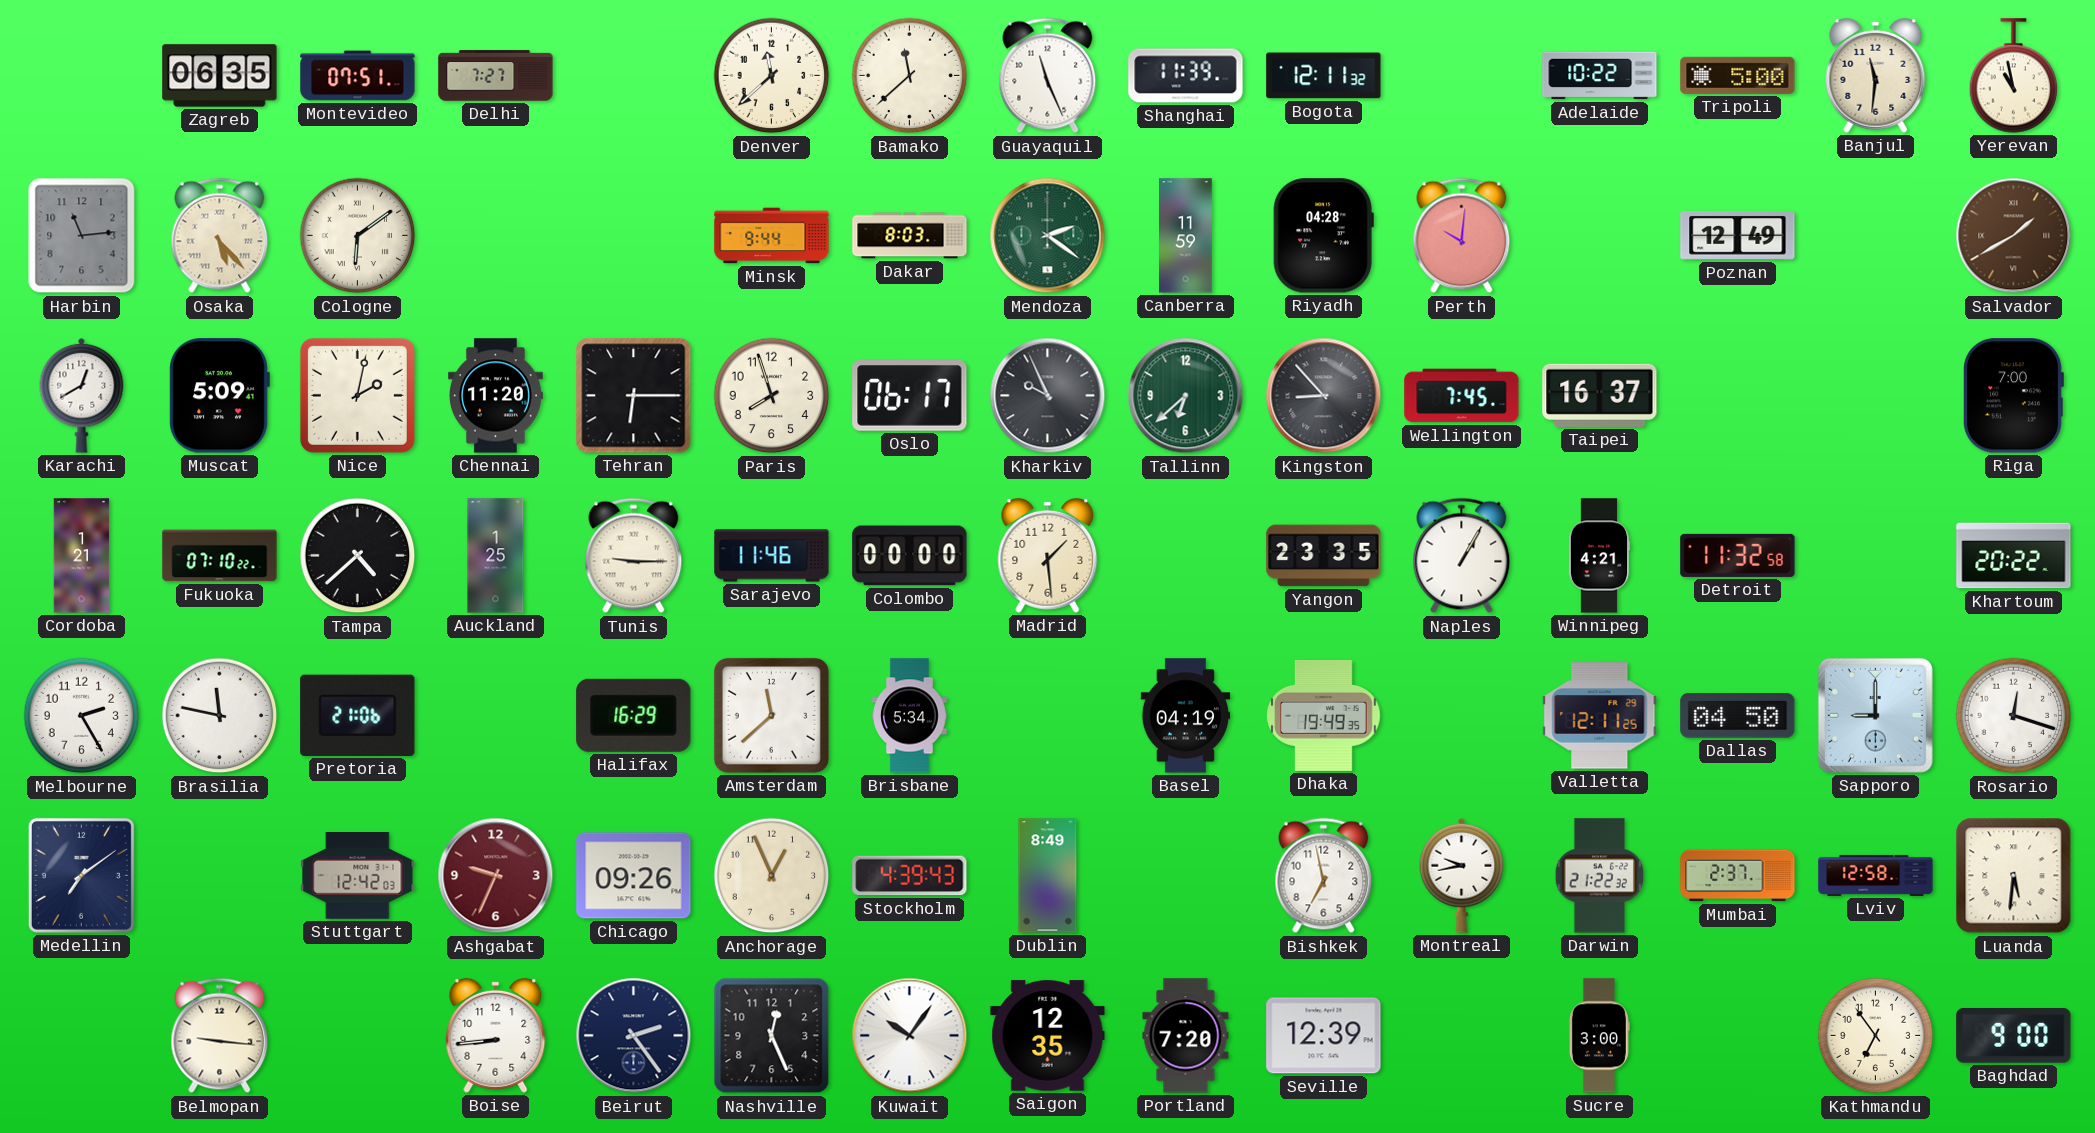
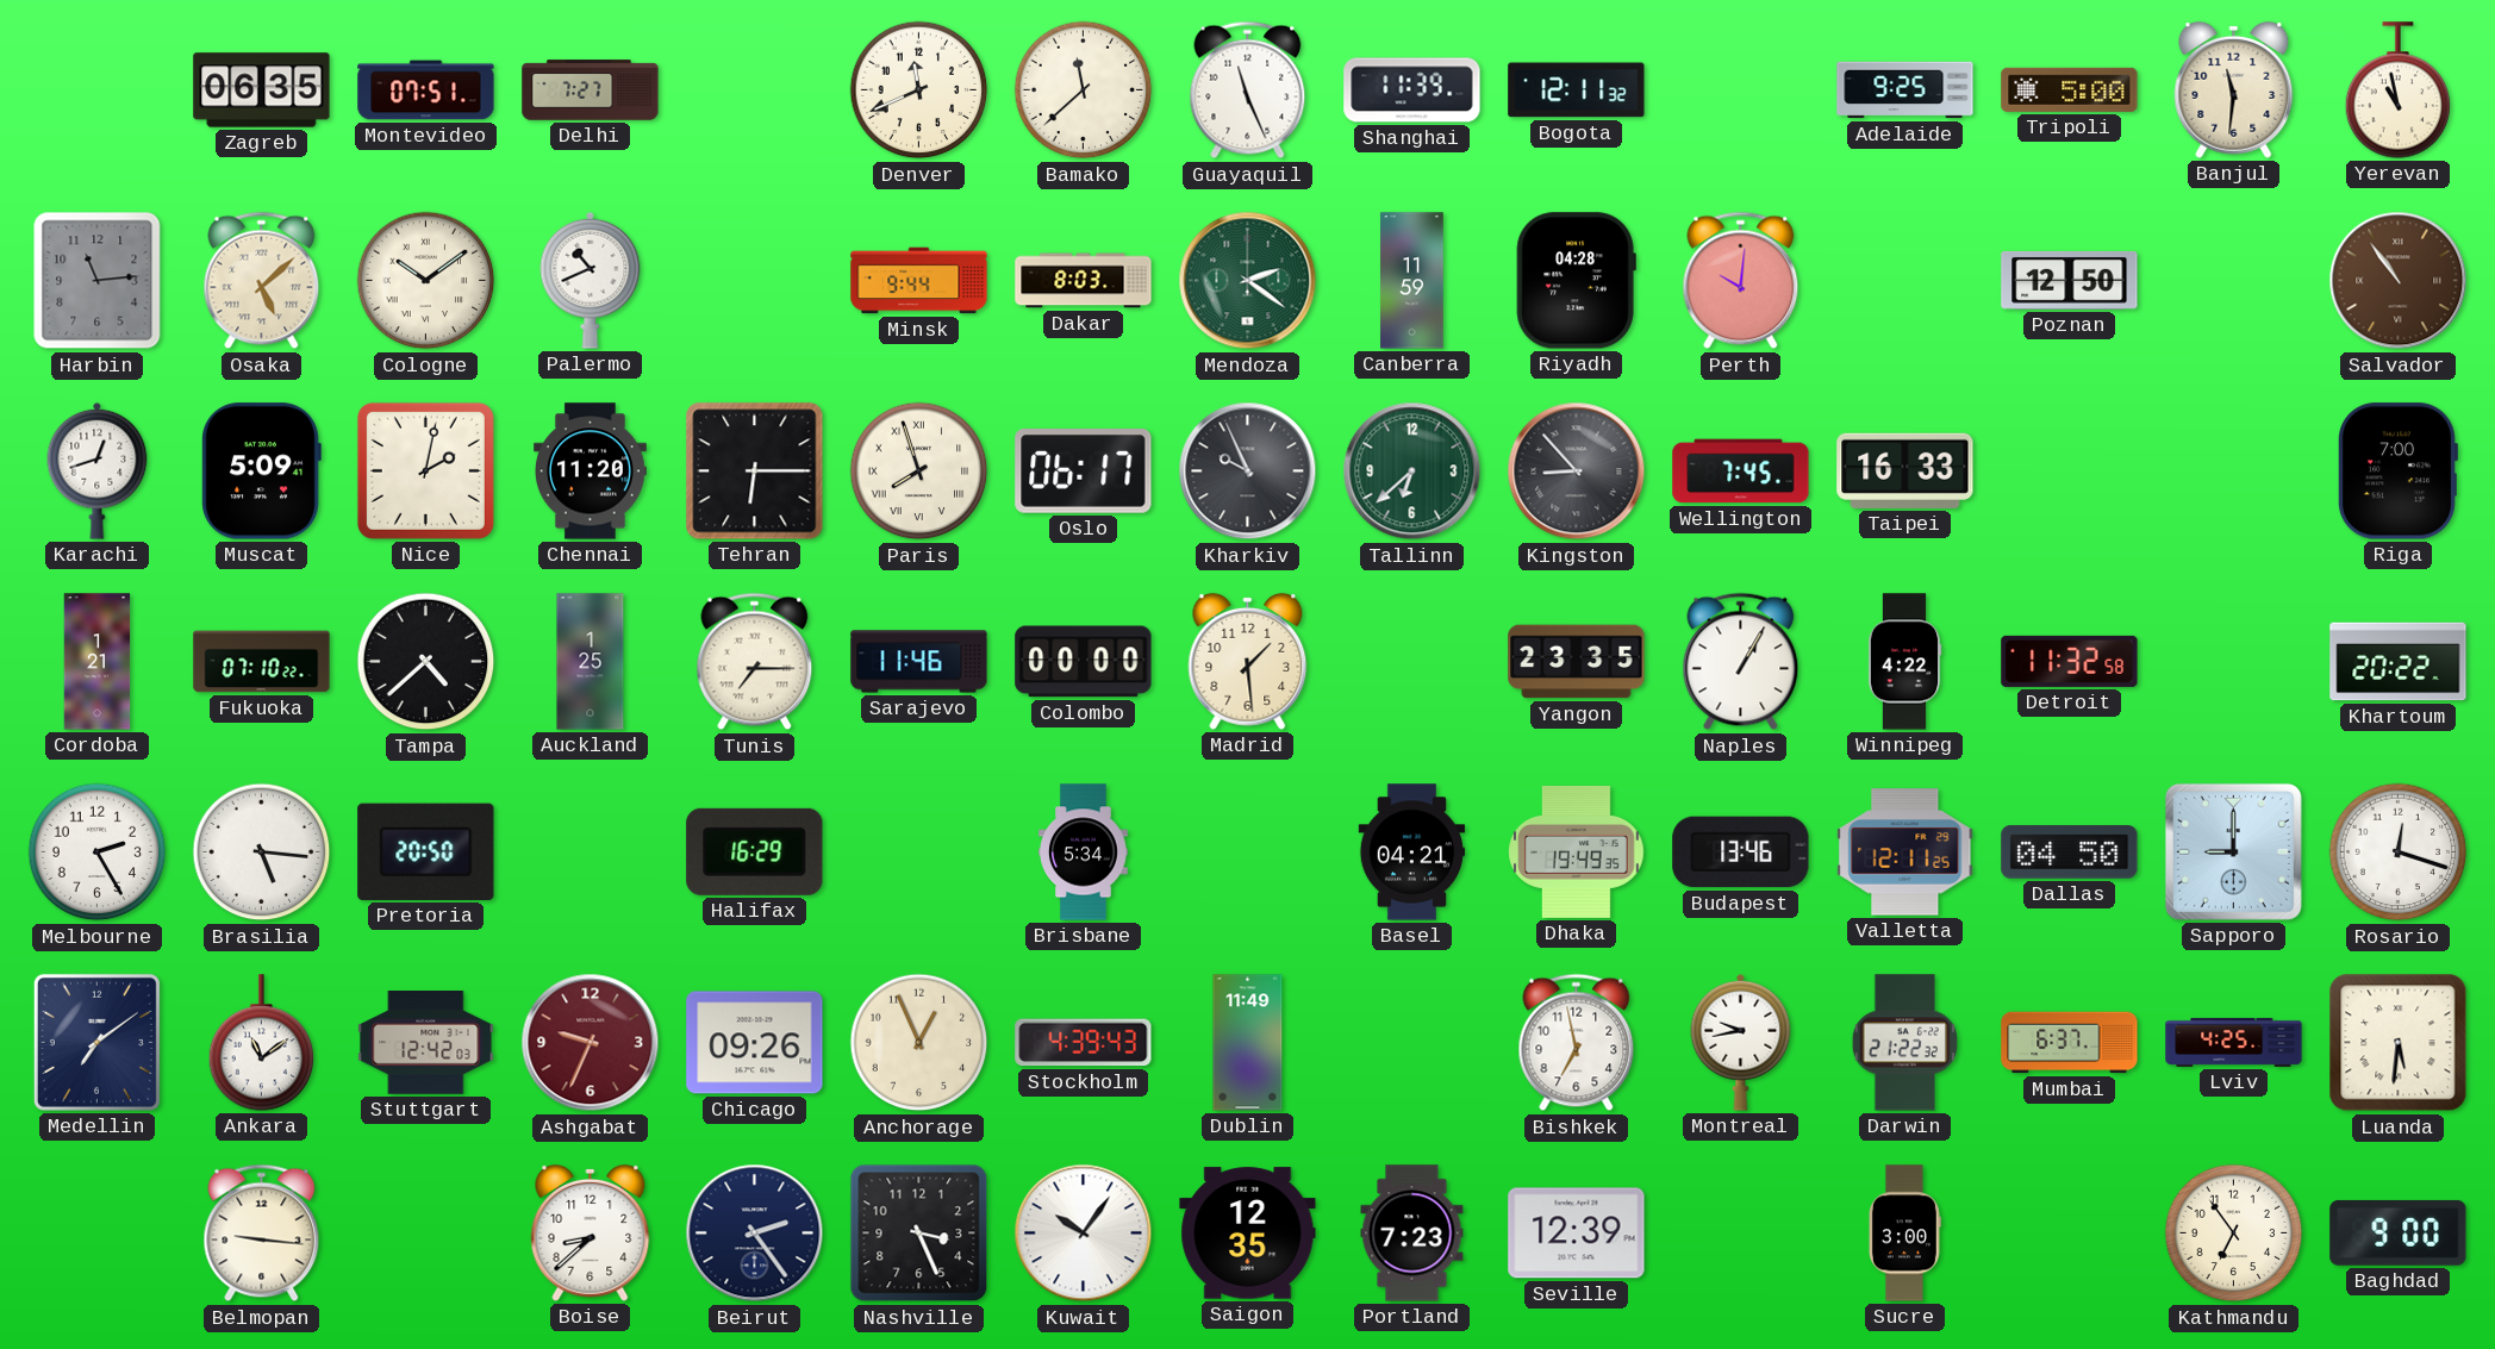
Denver: 11:38 -> 11:41
Adelaide: 10:22 -> 9:25
Osaka: 5:23 -> 5:08
Cologne: 6:09 -> 10:09
Palermo: none -> 10:41
Poznan: 12:49 -> 12:50
Salvador: 1:40 -> 10:54
Karachi: 12:40 -> 12:42
Paris numerals: Arabic -> Roman
Taipei: 16:37 -> 16:33
Tunis: 9:15 -> 7:15
Winnipeg: 4:21 -> 4:22
Brasilia: 11:47 -> 5:16
Pretoria: 21:06 -> 20:50
Amsterdam: 11:38 -> none
Basel: 04:19 -> 04:21
Budapest: none -> 13:46
Ankara: none -> 11:09
Dublin: 8:49 -> 11:49
Mumbai: 2:37 -> 6:37
Lviv: 12:58 -> 4:25
Boise: 8:44 -> 8:38
Nashville: 12:26 -> 3:26
Portland: 7:20 -> 7:23
